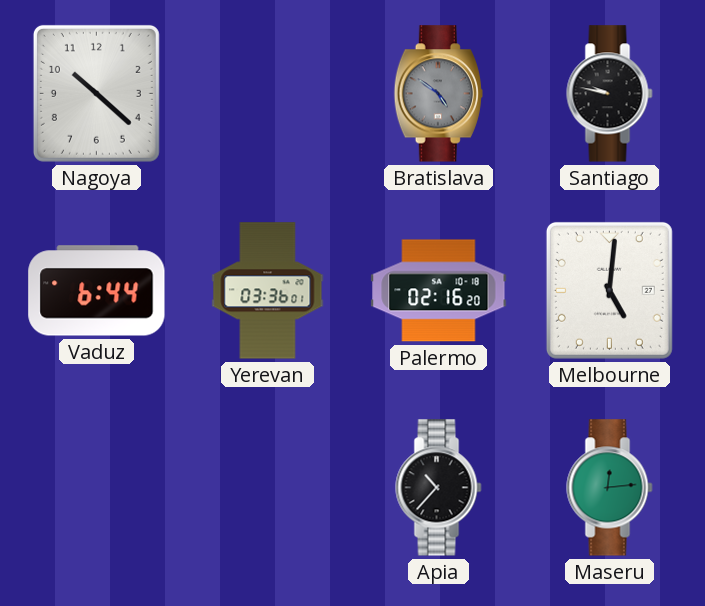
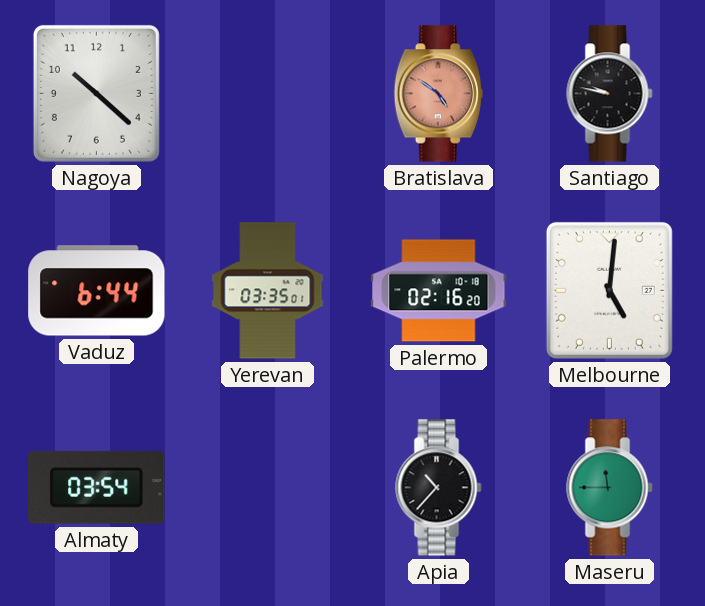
Bratislava dial: grey -> salmon
Yerevan: 03:36 -> 03:35
Almaty: none -> 03:54
Maseru: 12:14 -> 11:45
